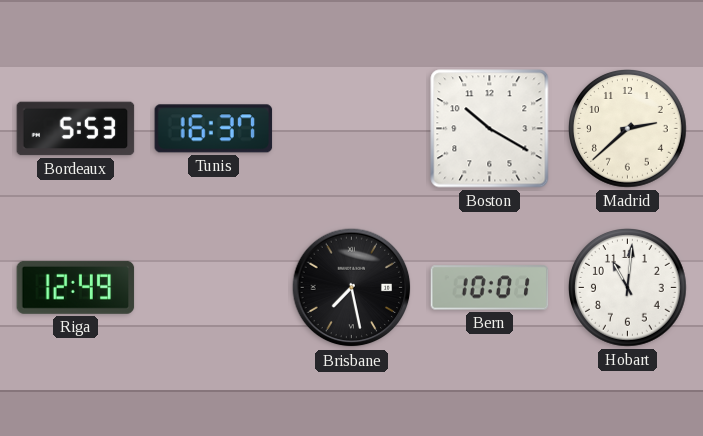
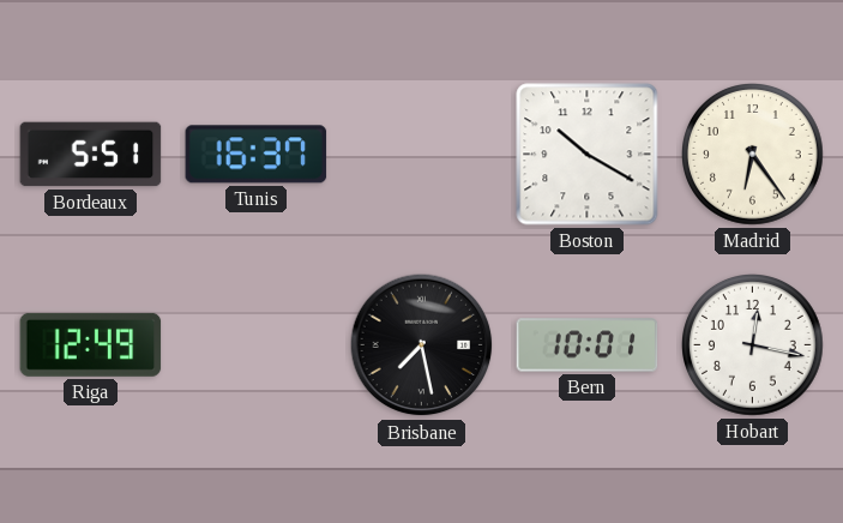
Bordeaux: 5:53 -> 5:51
Madrid: 2:38 -> 6:24
Hobart: 11:01 -> 12:17
